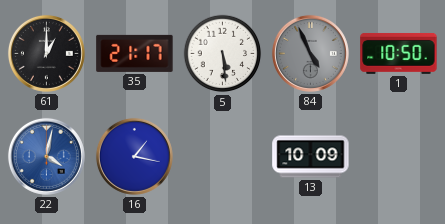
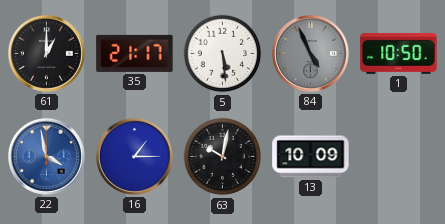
22: 4:02 -> 3:58
16: 1:17 -> 1:15
63: none -> 10:02
